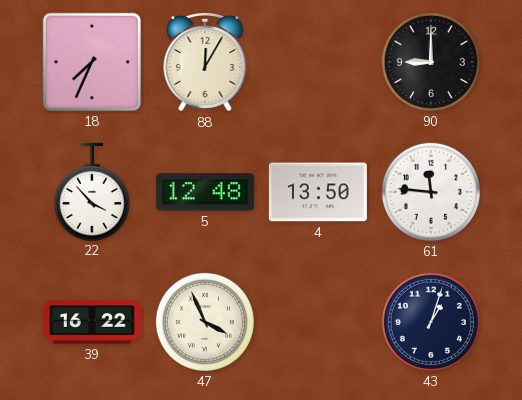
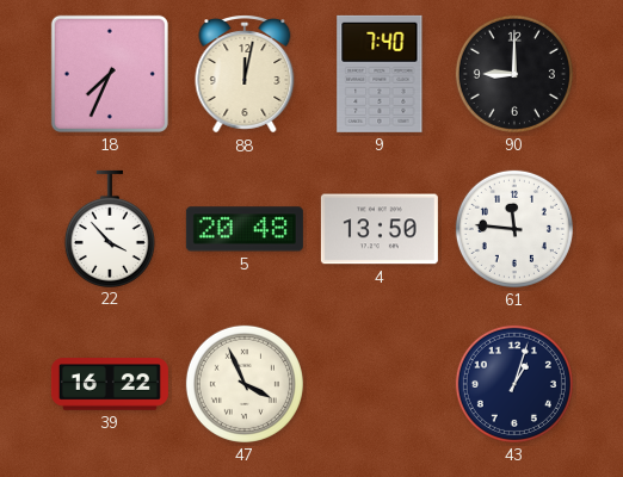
88: 12:05 -> 12:02
9: none -> 7:40
5: 12:48 -> 20:48
